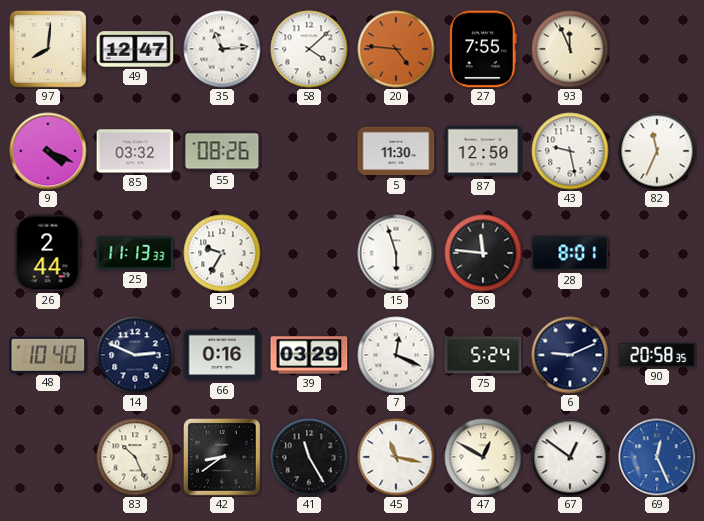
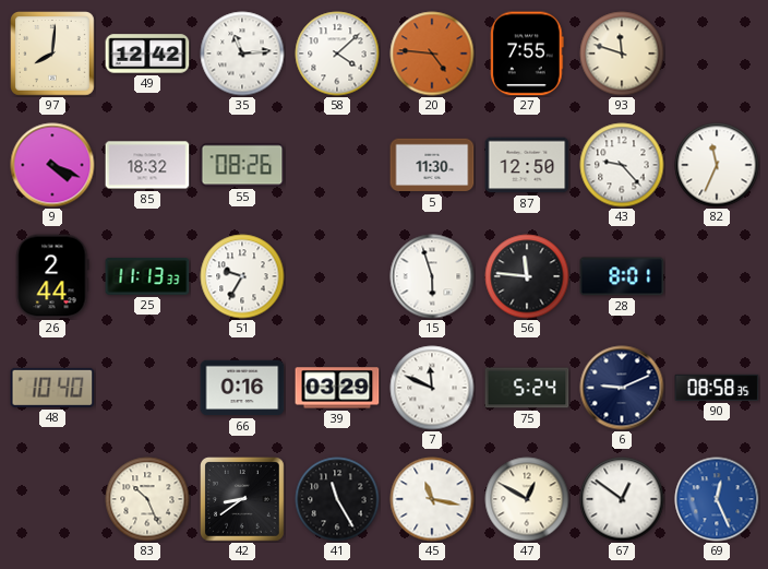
49: 12:47 -> 12:42
93: 11:56 -> 11:48
85: 03:32 -> 18:32
43: 9:28 -> 9:23
14: 2:49 -> none
7: 12:19 -> 11:49
90: 20:58 -> 08:58
